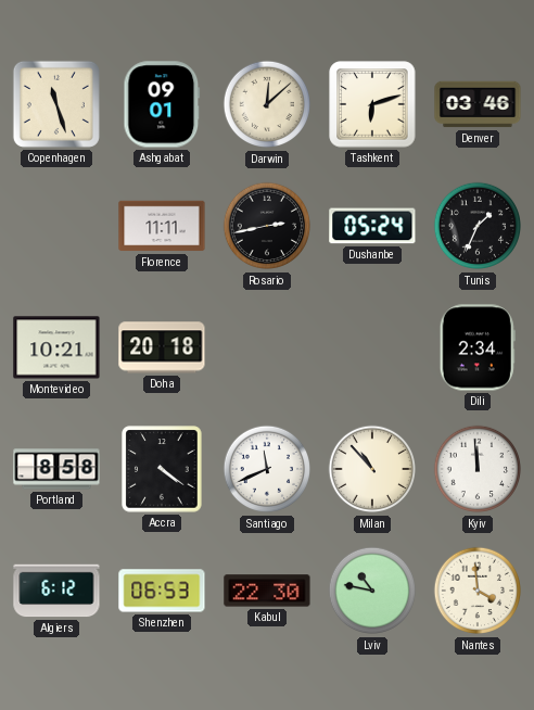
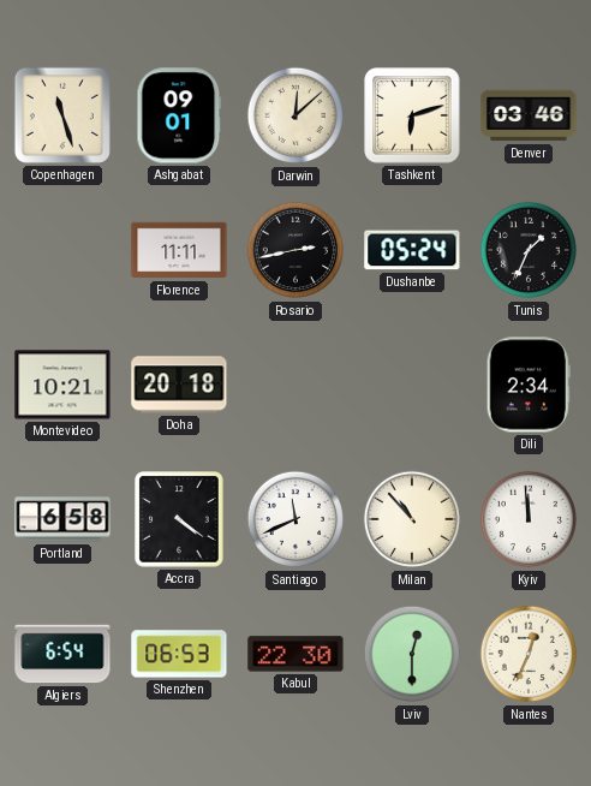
Portland: 8:58 -> 6:58
Algiers: 6:12 -> 6:54
Lviv: 10:47 -> 12:30
Nantes: 3:59 -> 12:34
